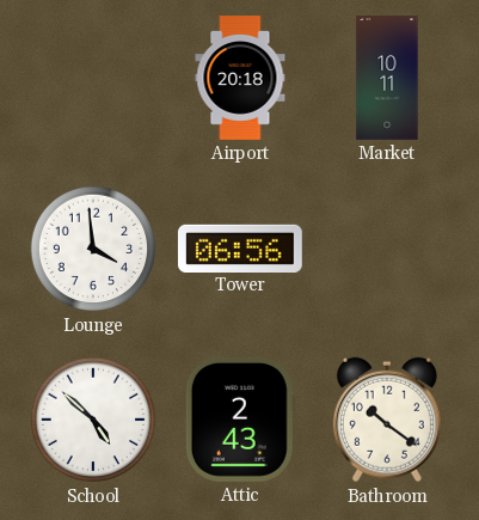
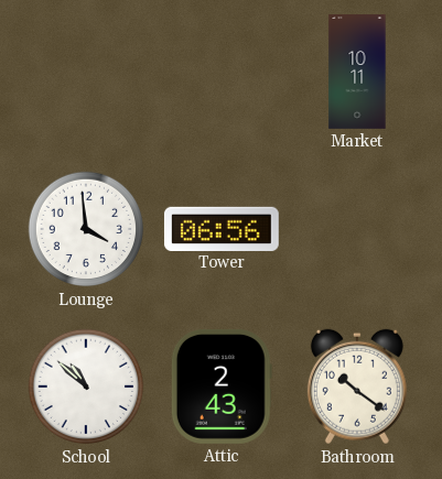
Airport: 20:18 -> none
School: 4:52 -> 10:52
